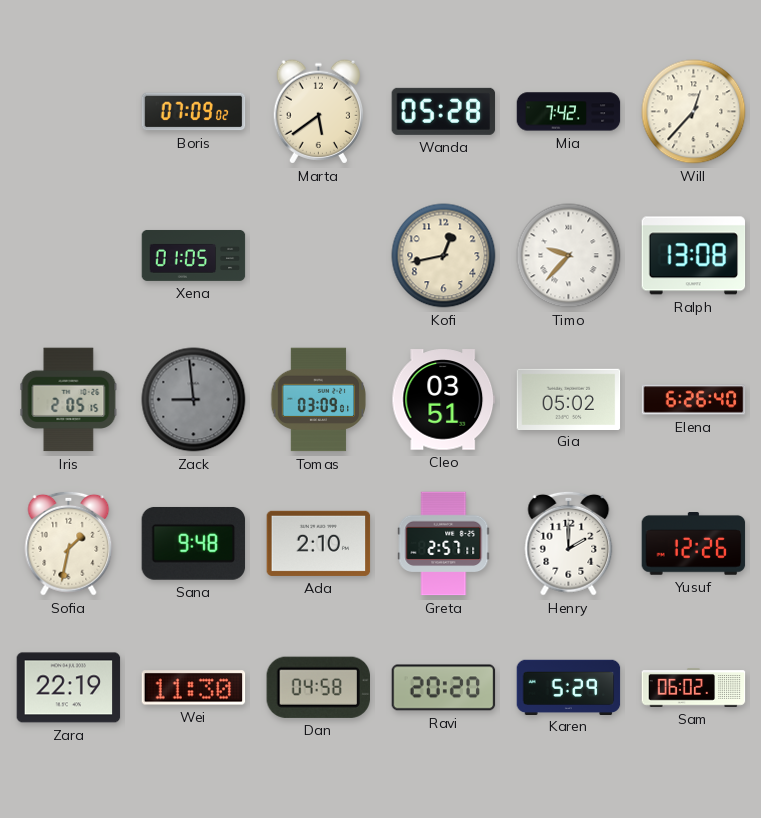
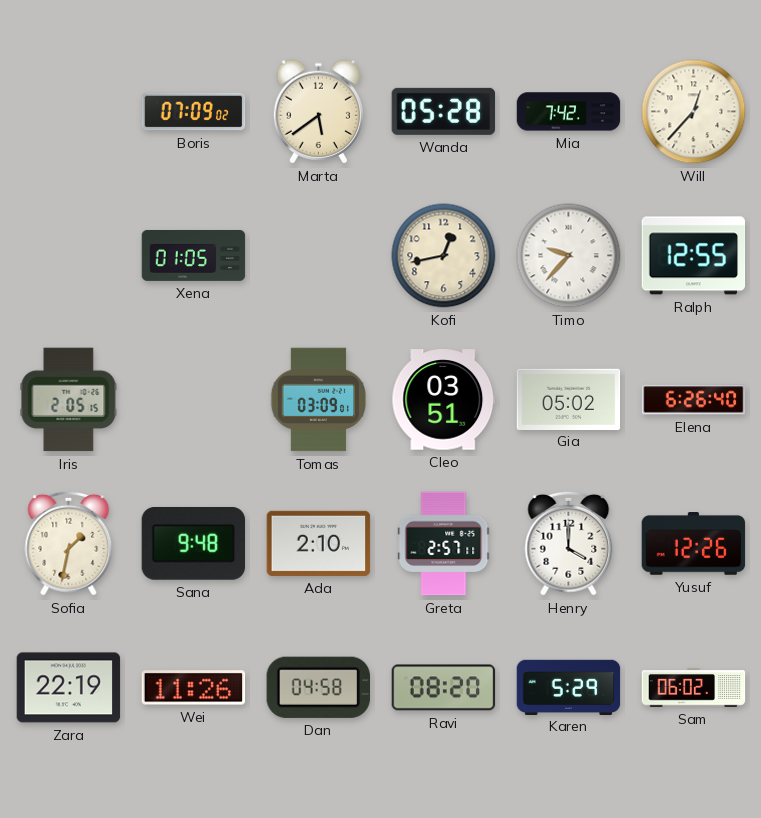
Ralph: 13:08 -> 12:55
Zack: 8:59 -> none
Henry: 2:00 -> 4:00
Wei: 11:30 -> 11:26
Ravi: 20:20 -> 08:20
